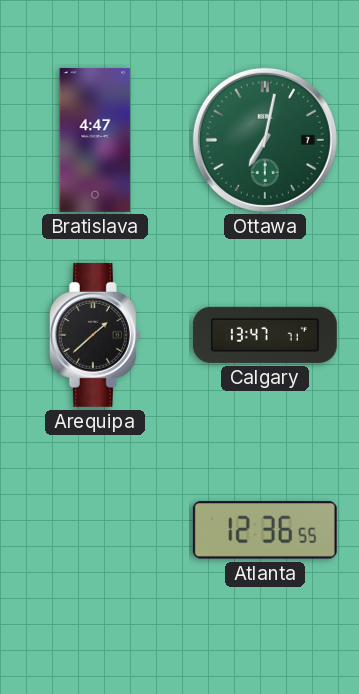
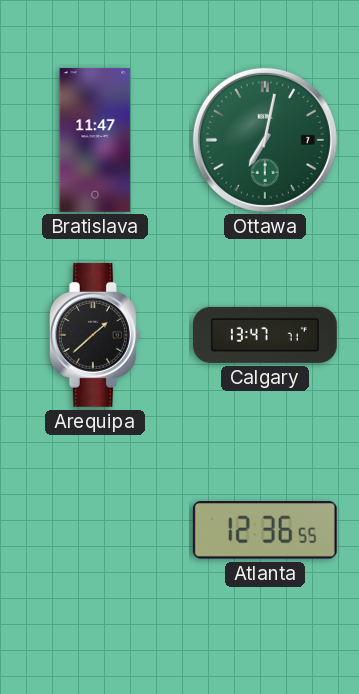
Bratislava: 4:47 -> 11:47
